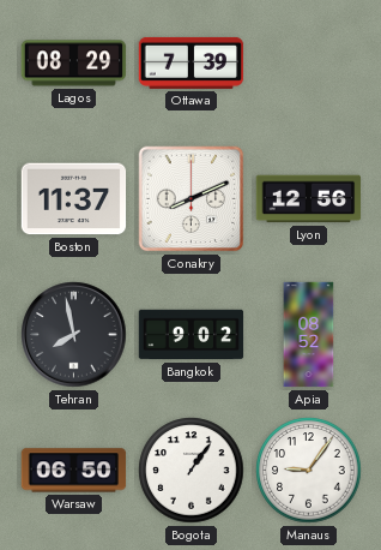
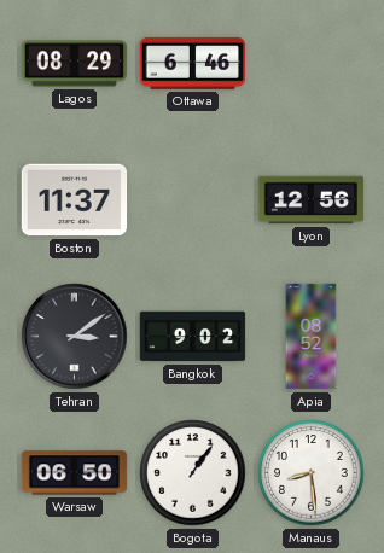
Ottawa: 7:39 -> 6:46
Conakry: 8:11 -> none
Tehran: 7:58 -> 3:09
Manaus: 9:06 -> 8:29
